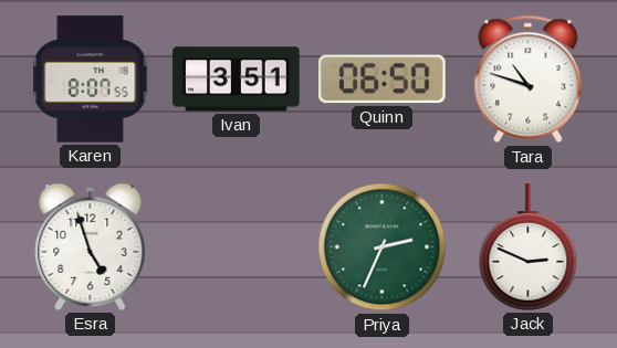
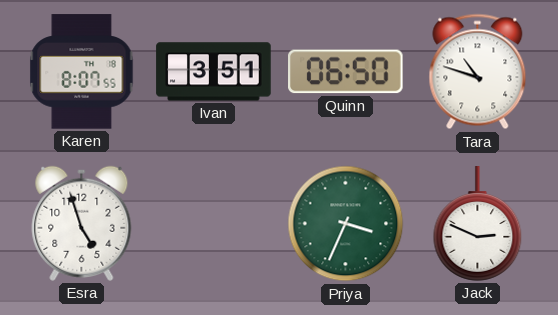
Priya: 2:34 -> 3:34
